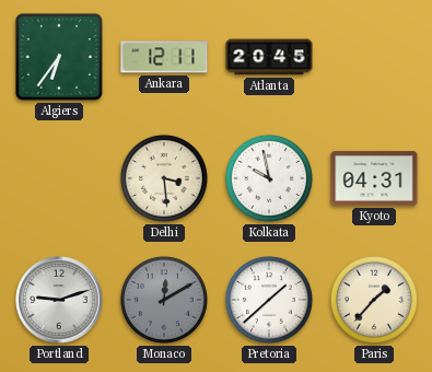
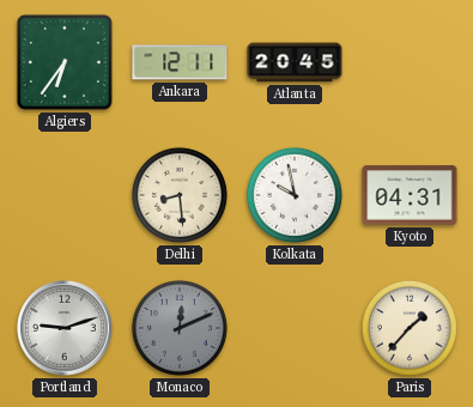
Delhi: 3:29 -> 8:29
Monaco: 12:10 -> 12:11
Pretoria: 1:38 -> none
